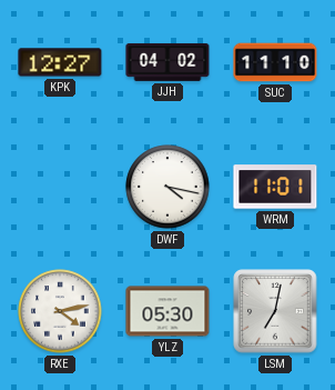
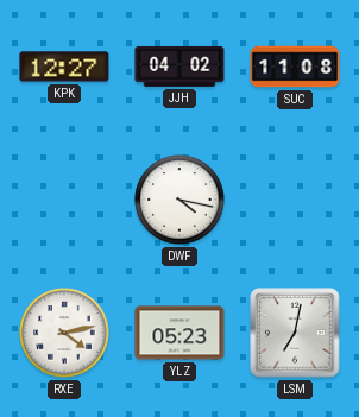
SUC: 11:10 -> 11:08
WRM: 11:01 -> none
YLZ: 05:30 -> 05:23
